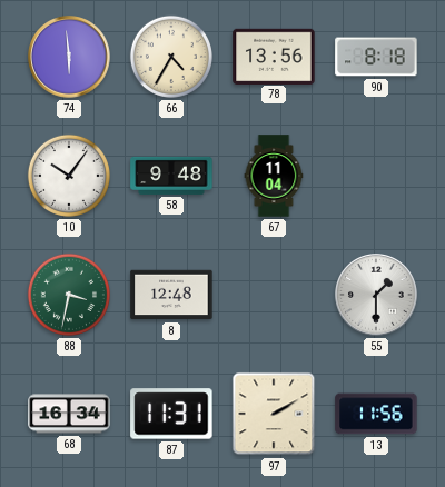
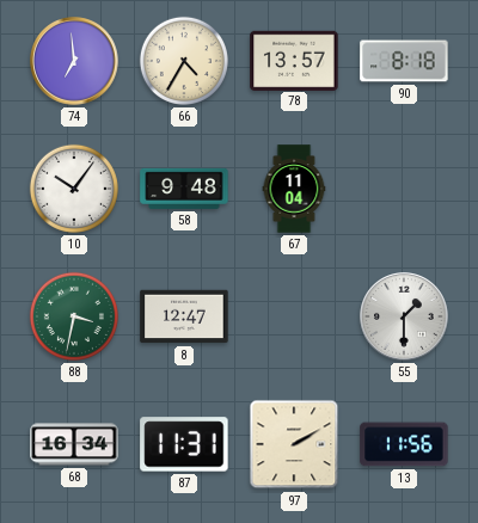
74: 5:59 -> 6:59
78: 13:56 -> 13:57
8: 12:48 -> 12:47
